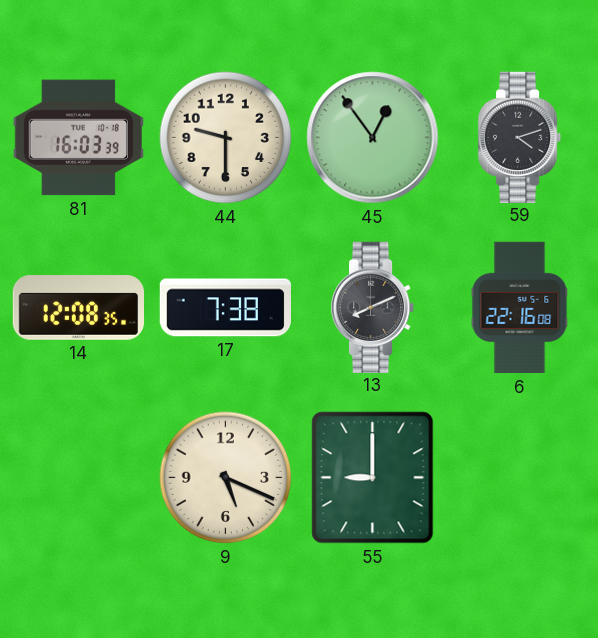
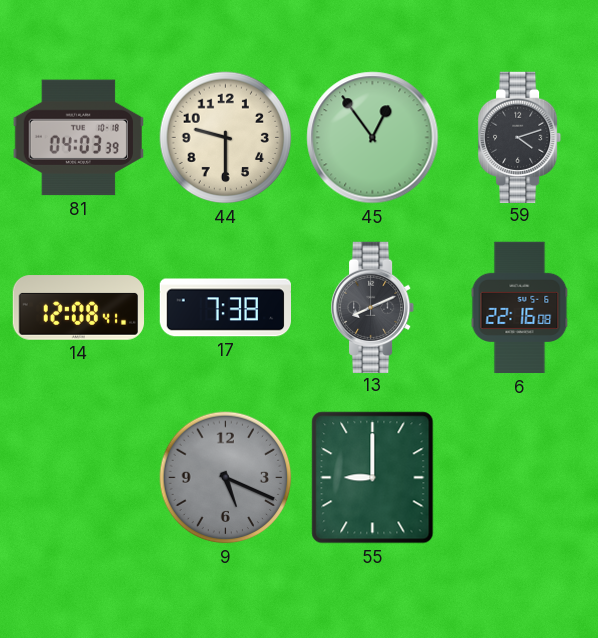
81: 16:03 -> 04:03
14: 12:08:35 -> 12:08:41
9 dial: cream -> grey
